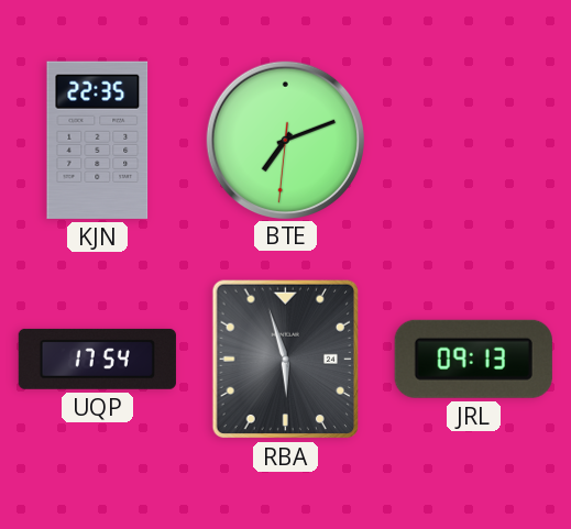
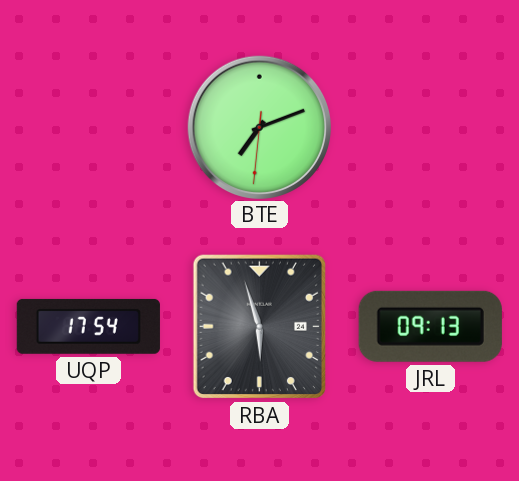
KJN: 22:35 -> none
